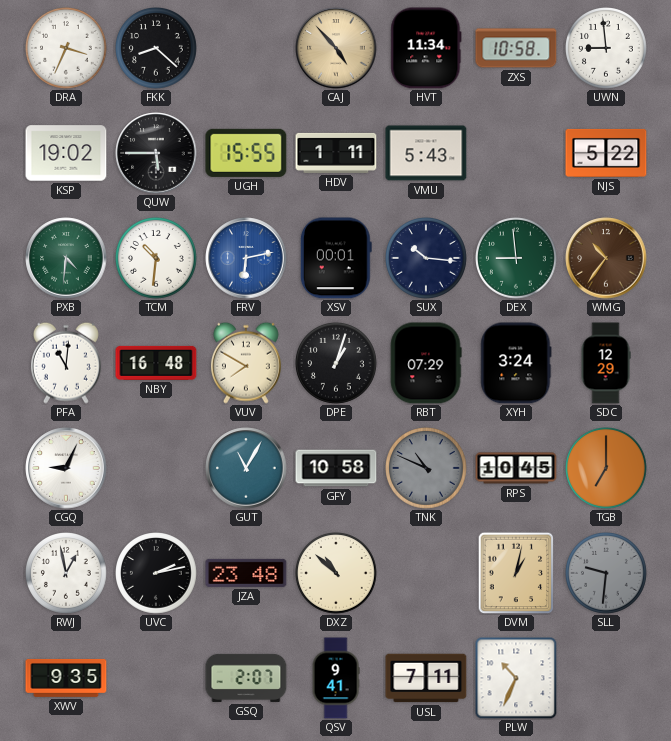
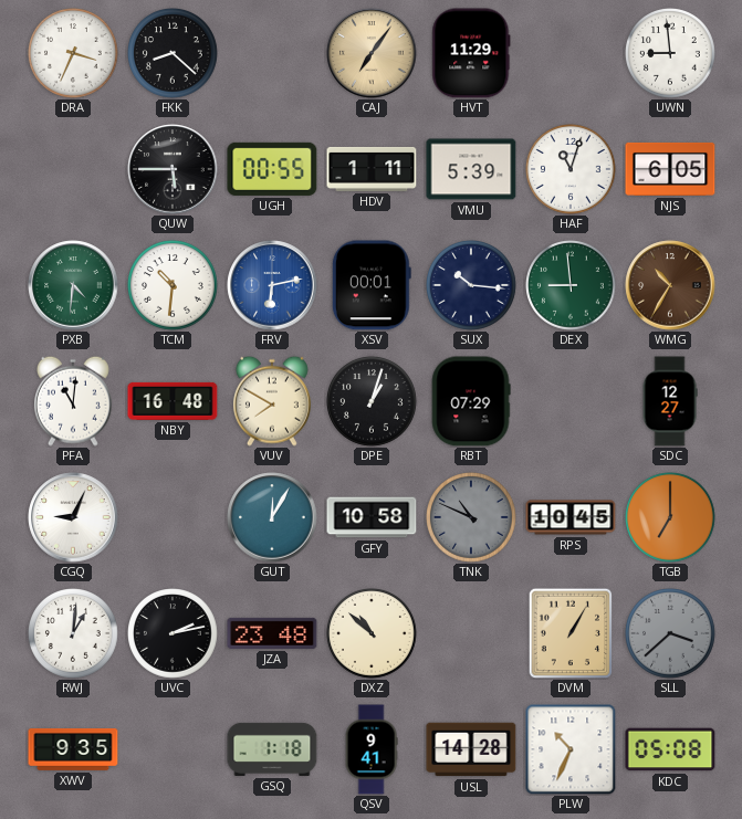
CAJ: 4:53 -> 7:06
HVT: 11:34 -> 11:29
ZXS: 10:58 -> none
KSP: 19:02 -> none
UGH: 15:55 -> 00:55
VMU: 5:43 -> 5:39
HAF: none -> 11:03
NJS: 5:22 -> 6:05
WMG: 10:36 -> 10:35
XYH: 3:24 -> none
SDC: 12:29 -> 12:27
GUT: 11:05 -> 12:05
RWJ: 12:58 -> 1:01
DVM: 1:02 -> 1:05
SLL: 9:31 -> 3:38
GSQ: 2:07 -> 1:18
USL: 7:11 -> 14:28
KDC: none -> 05:08
